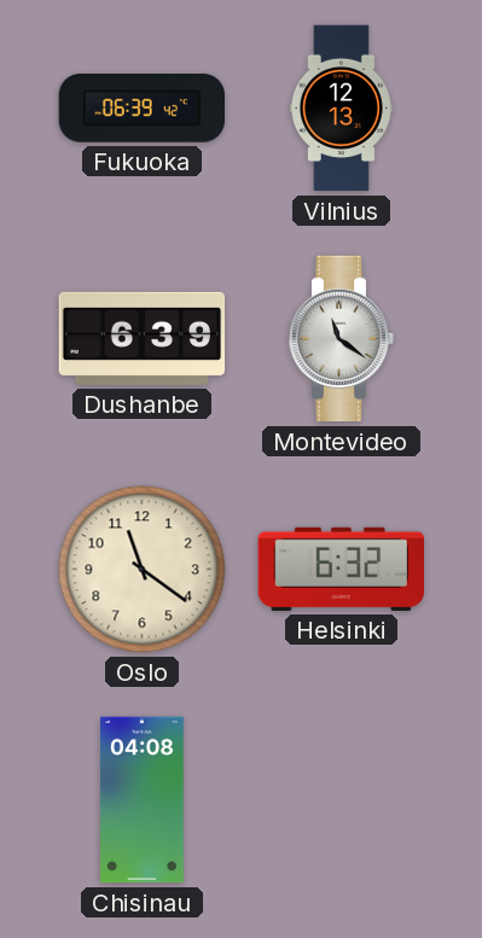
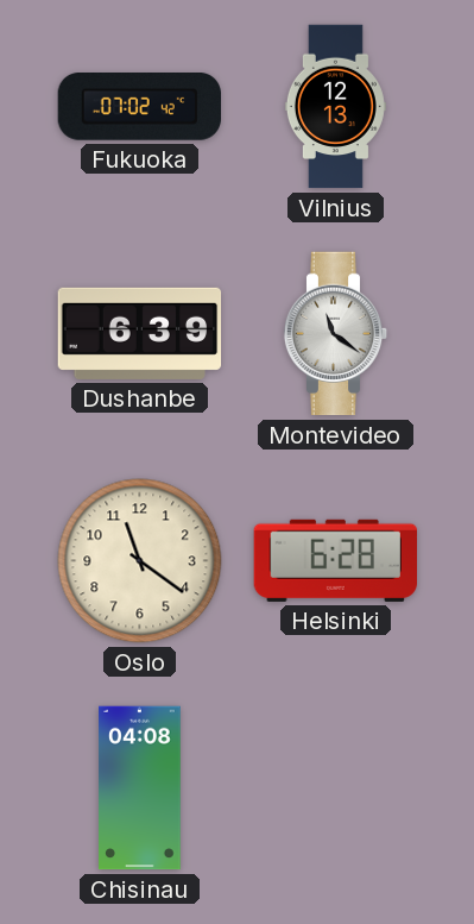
Fukuoka: 06:39 -> 07:02
Helsinki: 6:32 -> 6:28
